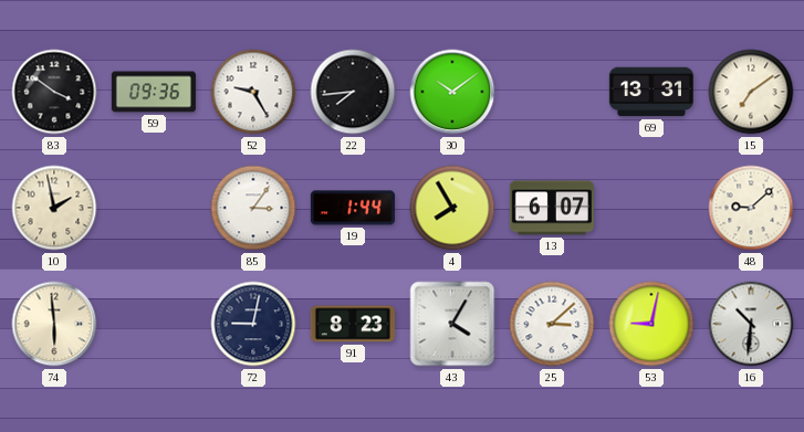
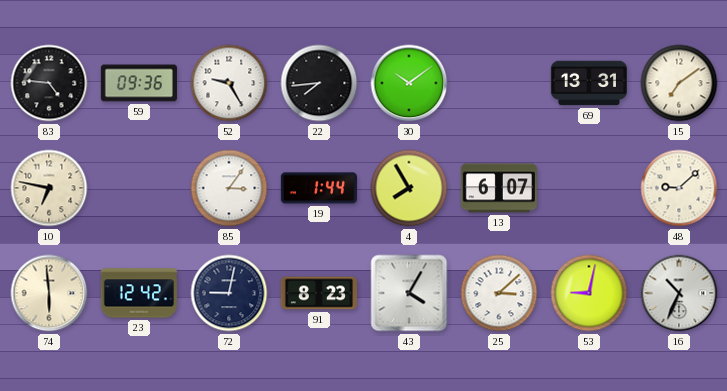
83: 3:51 -> 4:46
10: 1:58 -> 6:47
23: none -> 12:42
16: 10:31 -> 10:34
